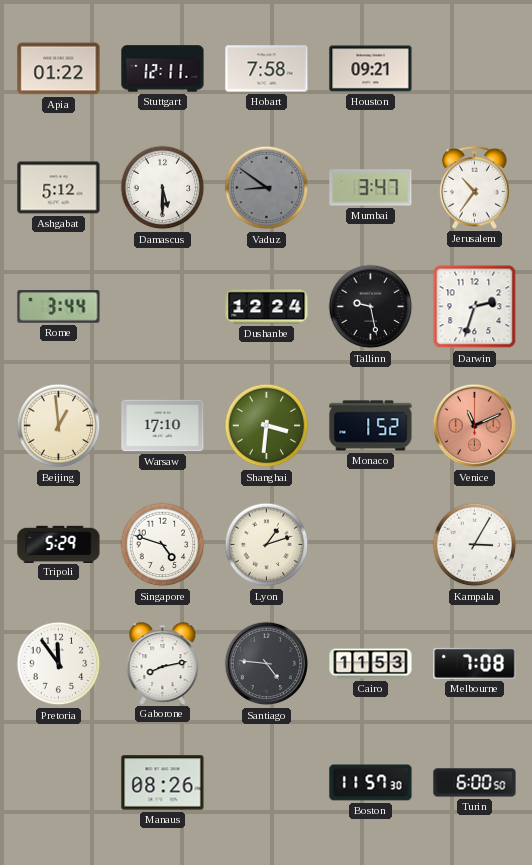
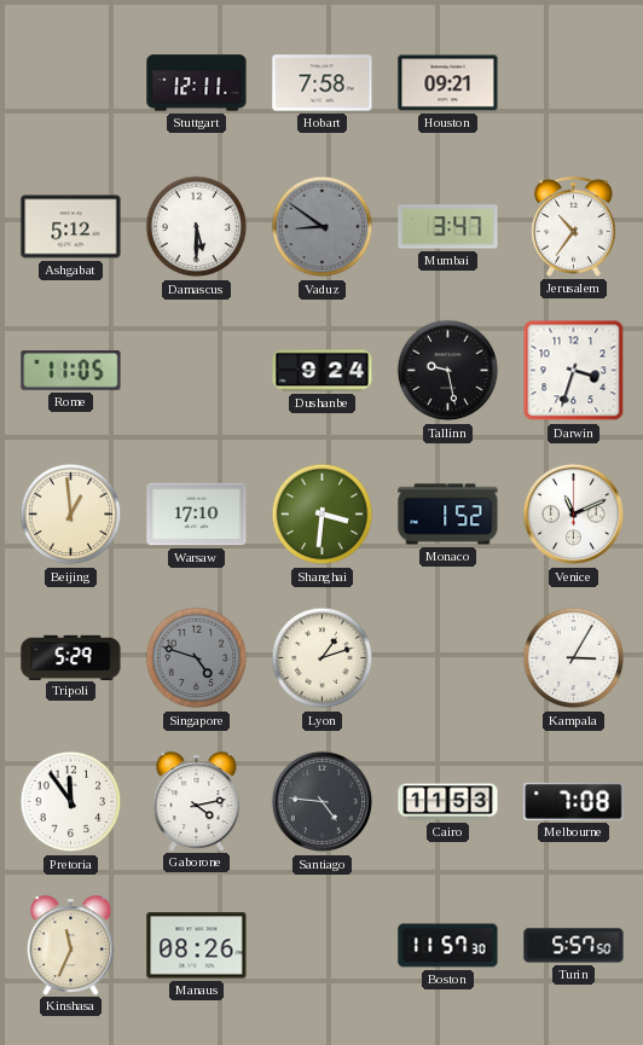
Apia: 01:22 -> none
Rome: 3:44 -> 11:05
Dushanbe: 12:24 -> 9:24
Darwin: 2:33 -> 3:33
Venice dial: salmon -> white
Singapore dial: white -> grey
Gaborone: 8:13 -> 4:13
Kinshasa: none -> 11:34
Turin: 6:00 -> 5:57
